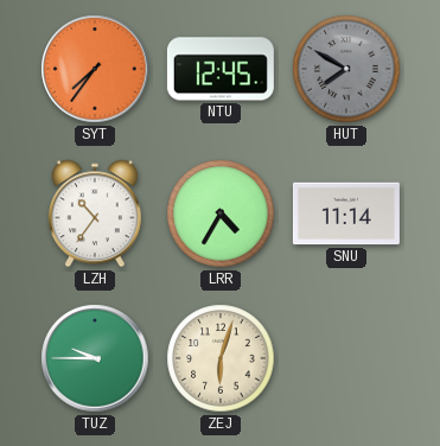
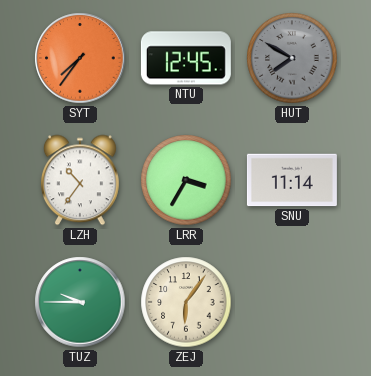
LRR: 4:35 -> 3:35
ZEJ: 6:03 -> 6:06
